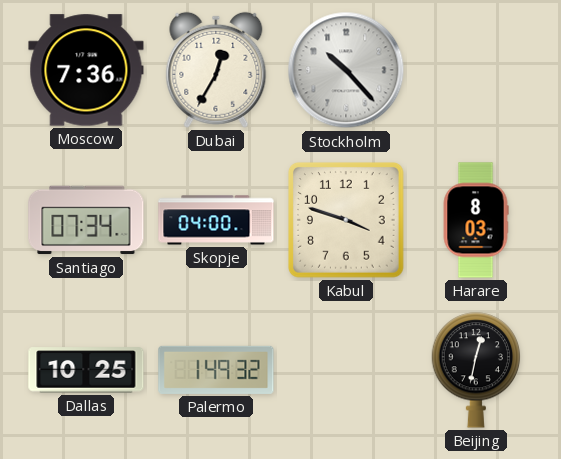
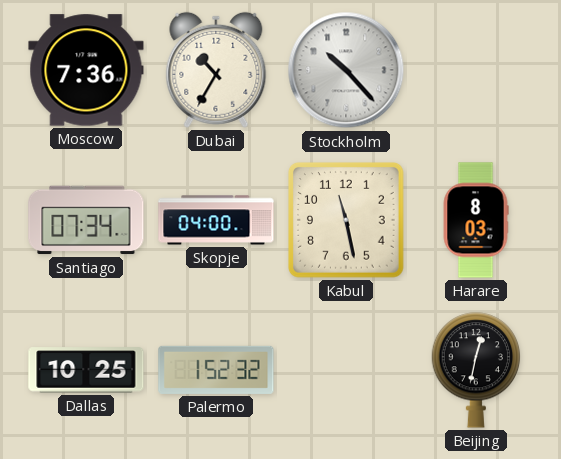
Dubai: 12:35 -> 10:35
Kabul: 3:48 -> 11:28
Palermo: 1:49 -> 1:52
